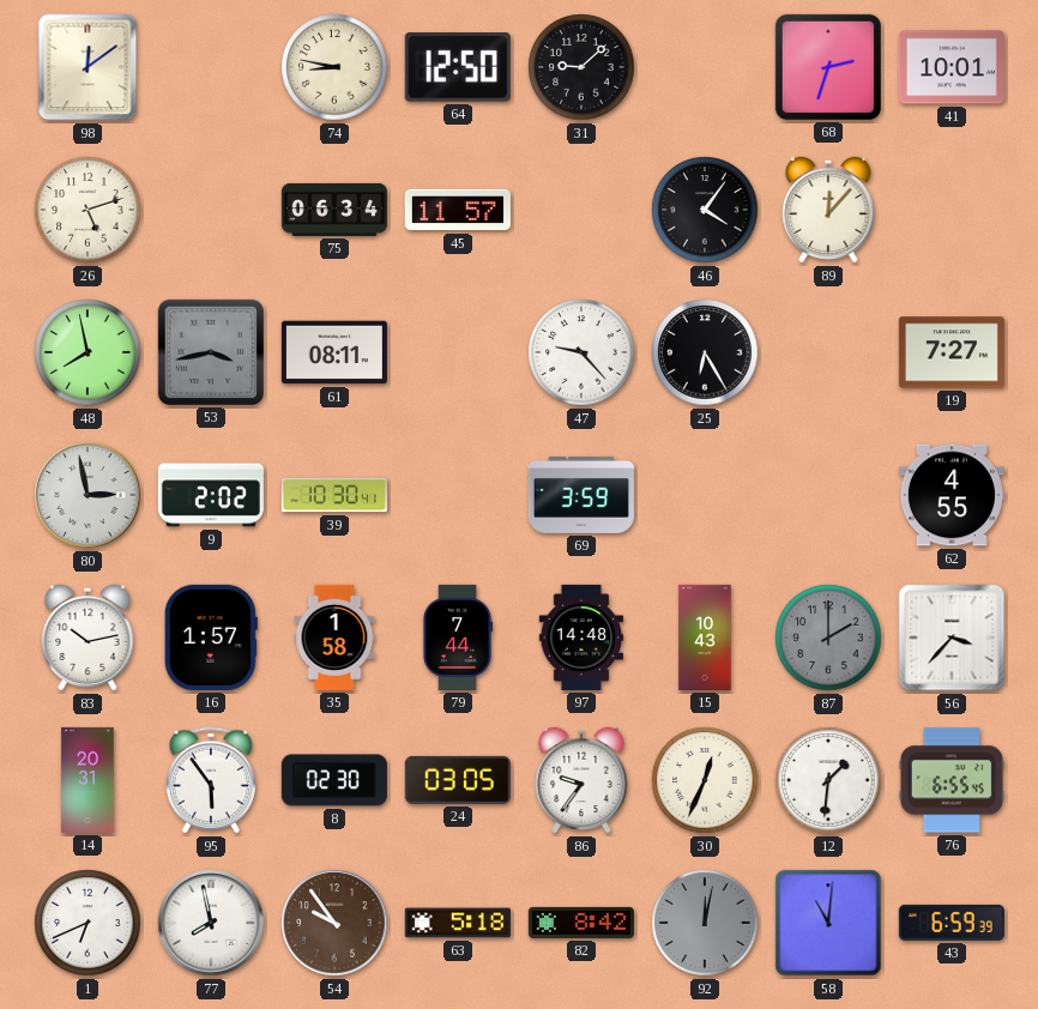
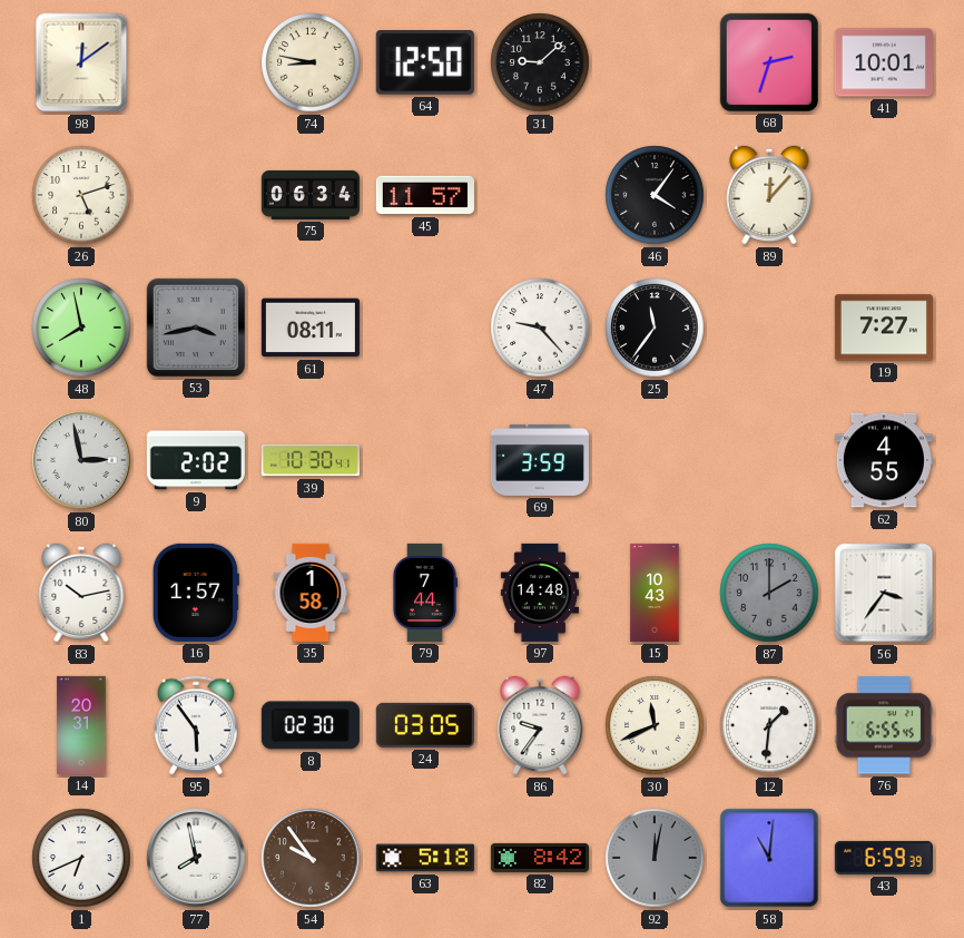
25: 6:25 -> 11:36
56: 3:37 -> 3:36
30: 12:34 -> 11:41
